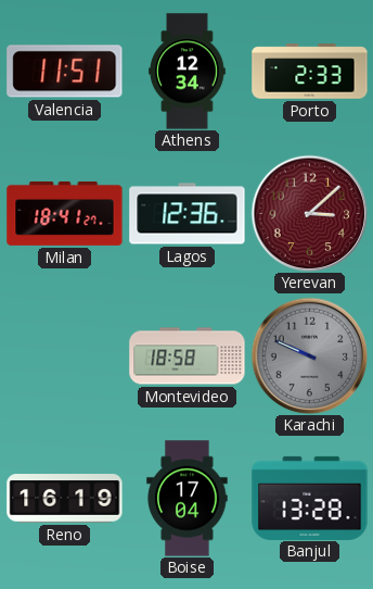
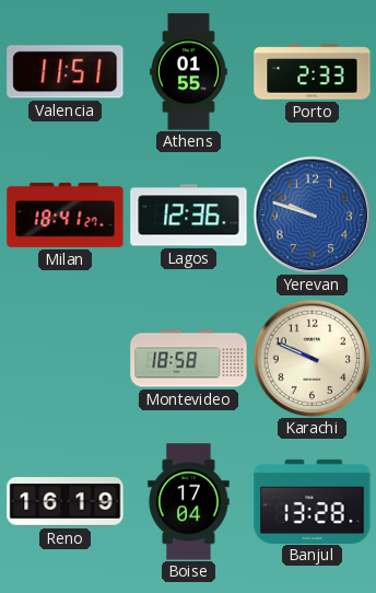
Athens: 12:34 -> 01:55
Yerevan: 3:08 -> 9:48
Yerevan dial: burgundy -> blue
Karachi dial: grey -> cream
